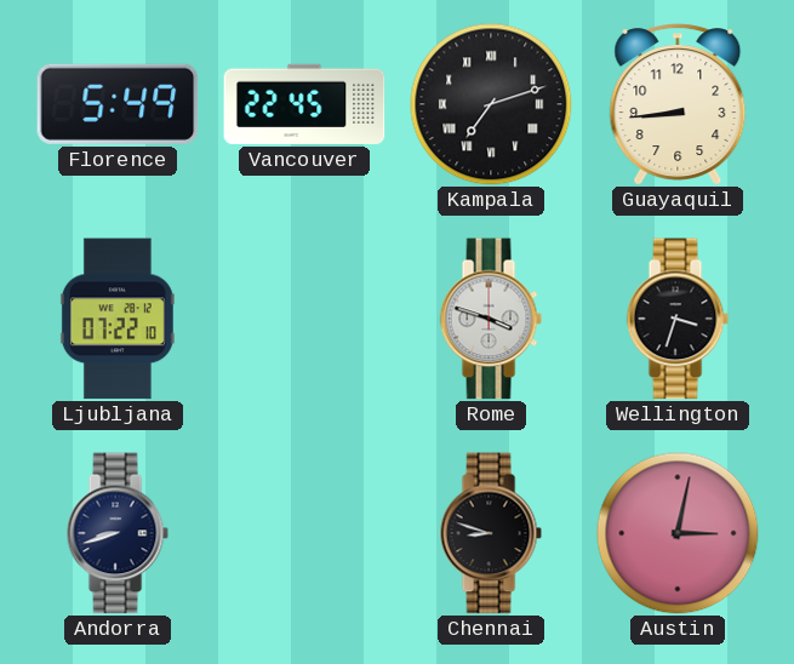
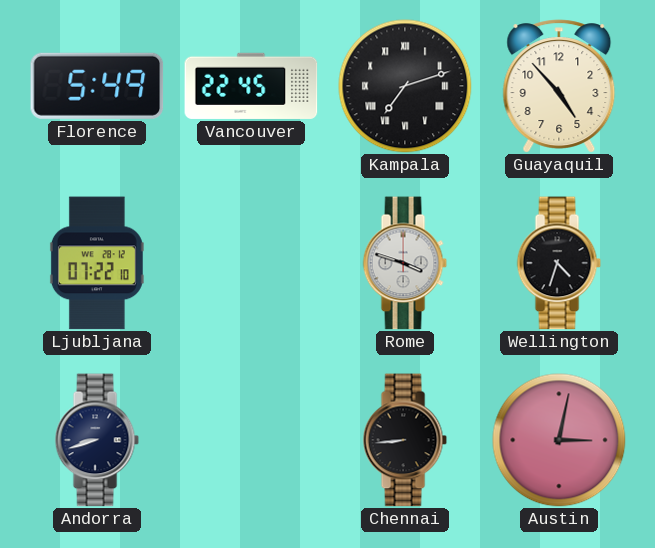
Guayaquil: 8:44 -> 4:53
Wellington: 3:33 -> 4:33
Chennai: 8:48 -> 8:44
